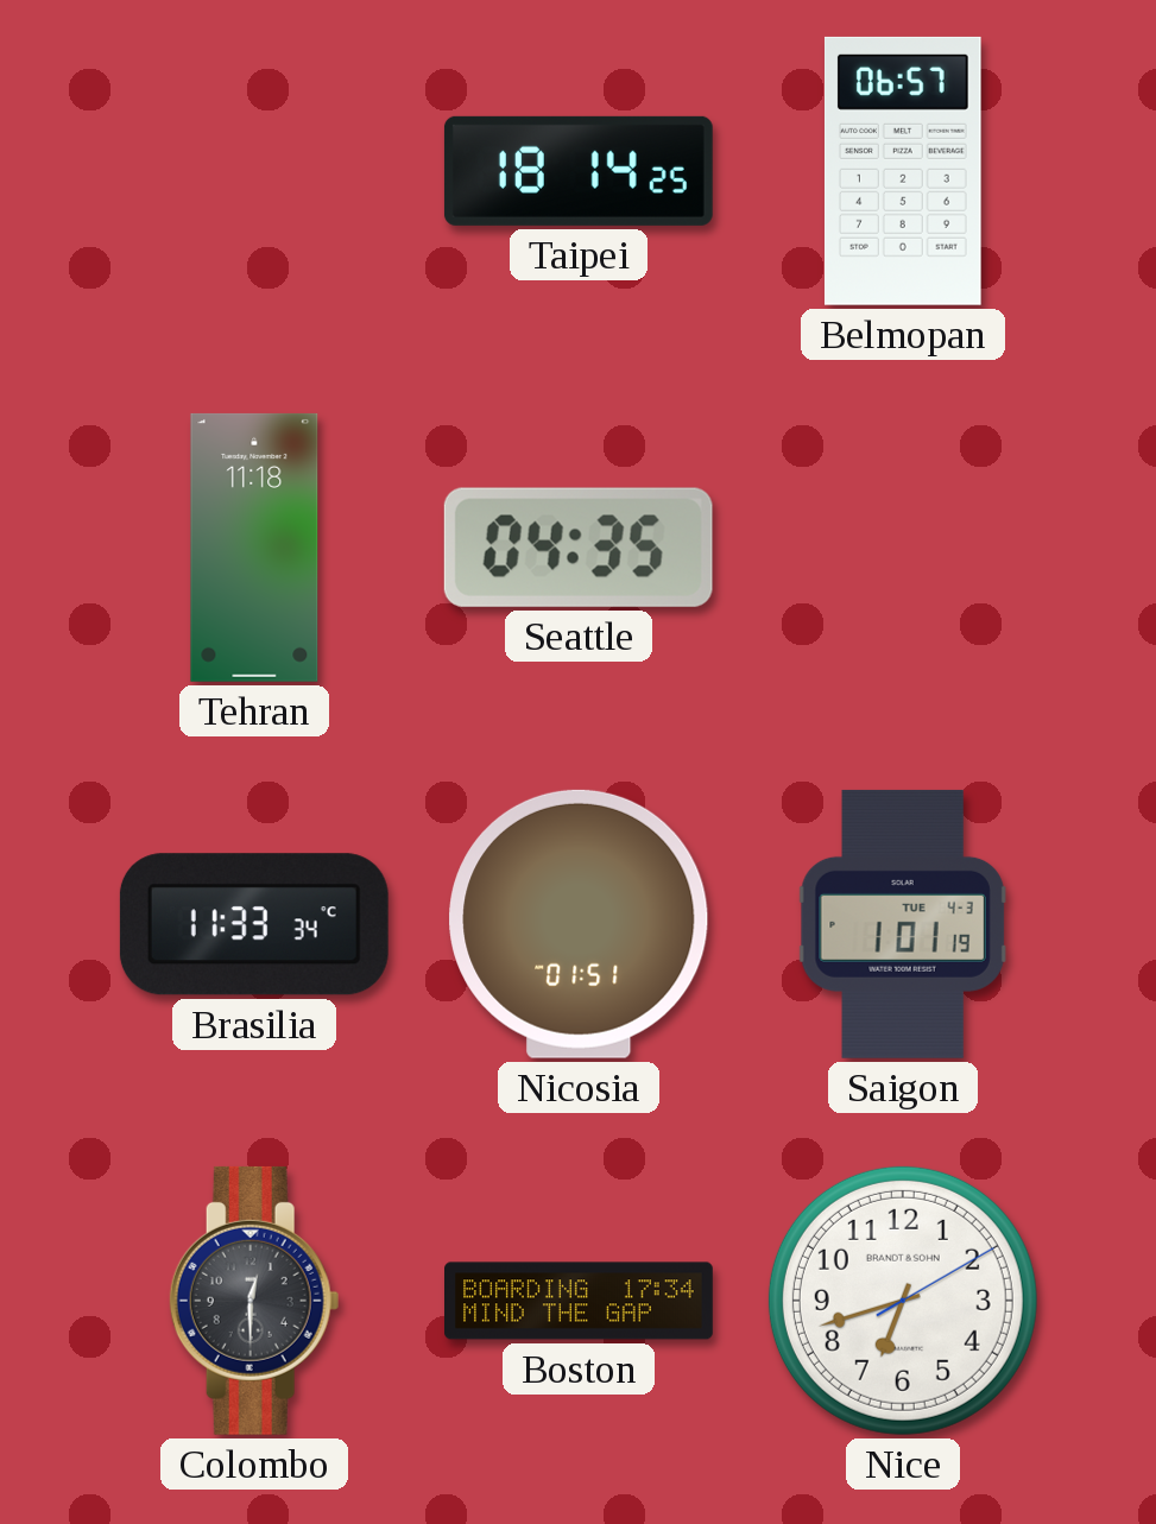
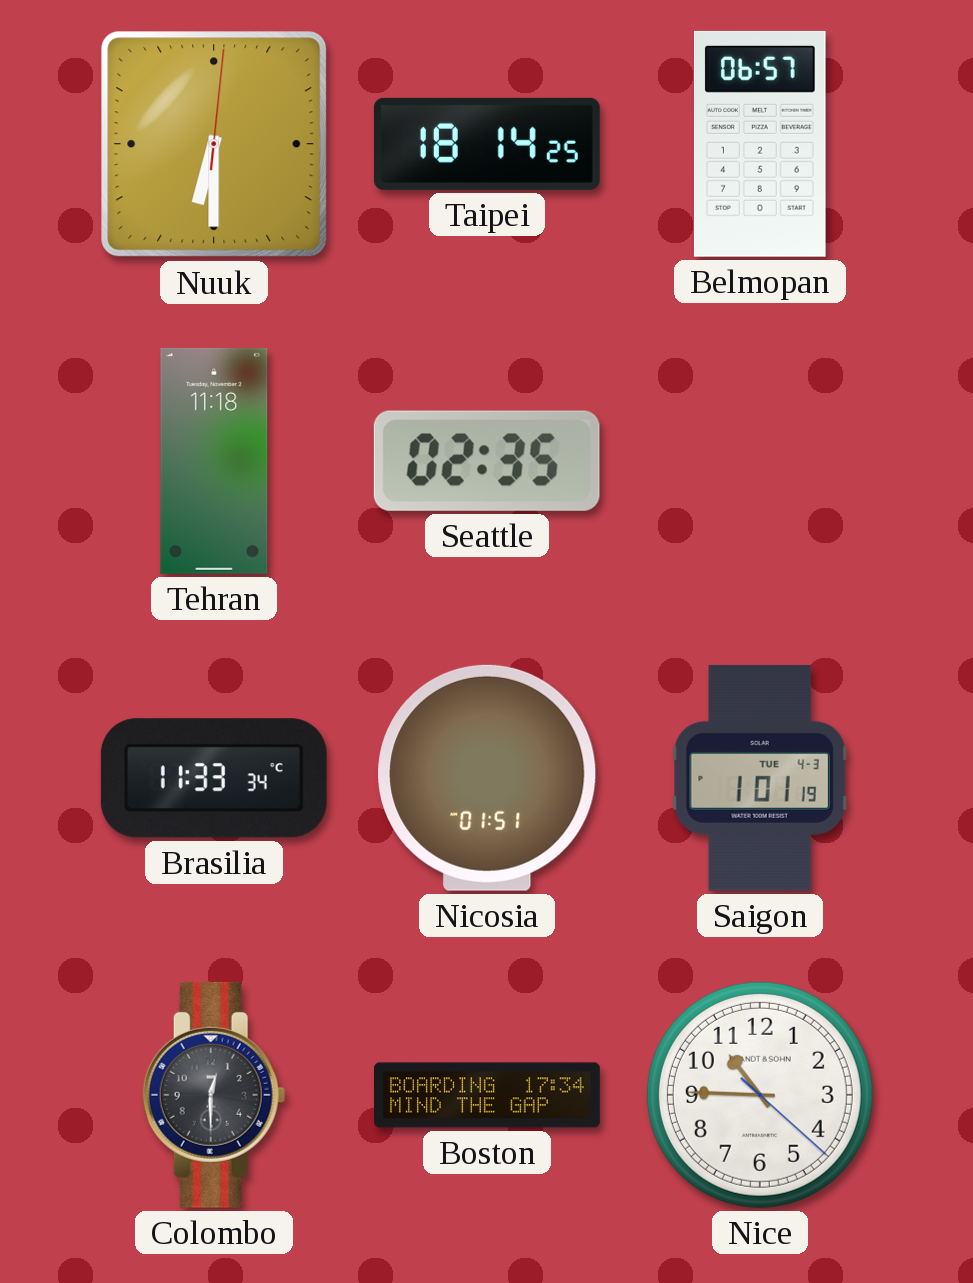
Nuuk: none -> 6:30
Seattle: 04:35 -> 02:35
Nice: 6:42 -> 10:45
